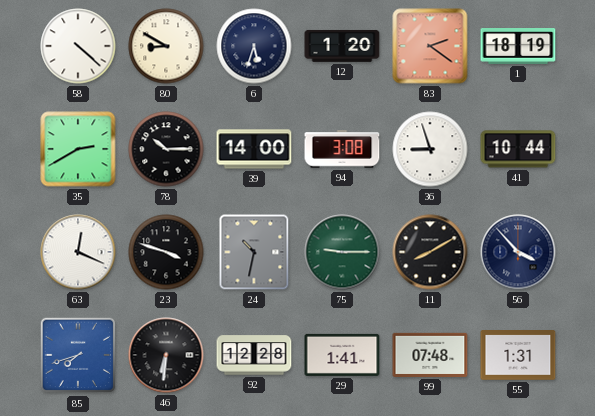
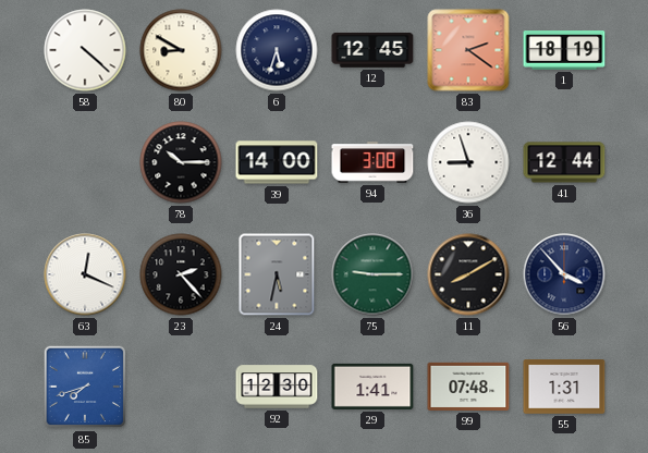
12: 1:20 -> 12:45
35: 2:40 -> none
41: 10:44 -> 12:44
23: 3:48 -> 2:23
24: 10:32 -> 5:32
46: 6:31 -> none
92: 12:28 -> 12:30
